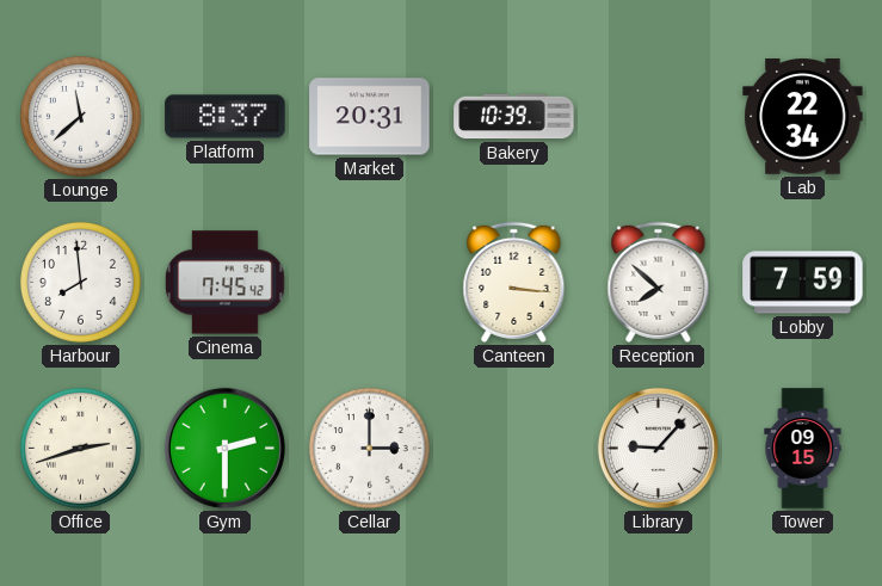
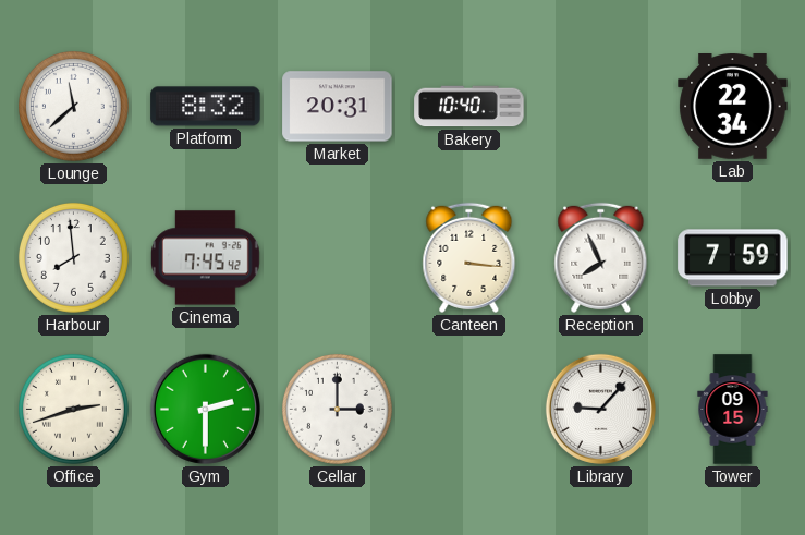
Platform: 8:37 -> 8:32
Bakery: 10:39 -> 10:40
Reception: 7:52 -> 7:56
